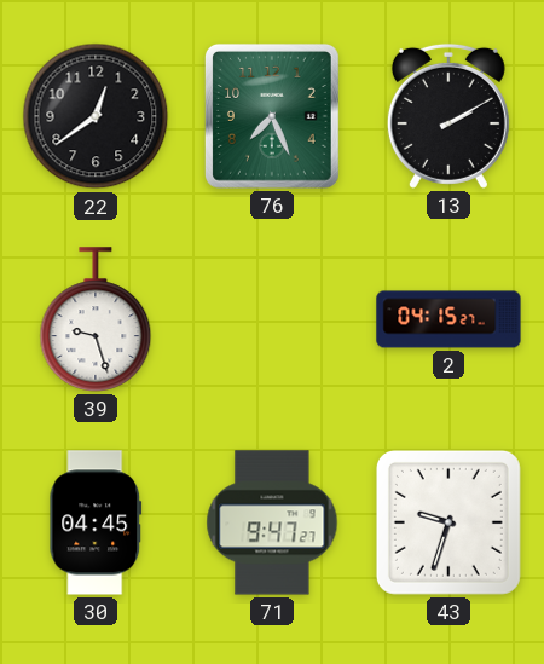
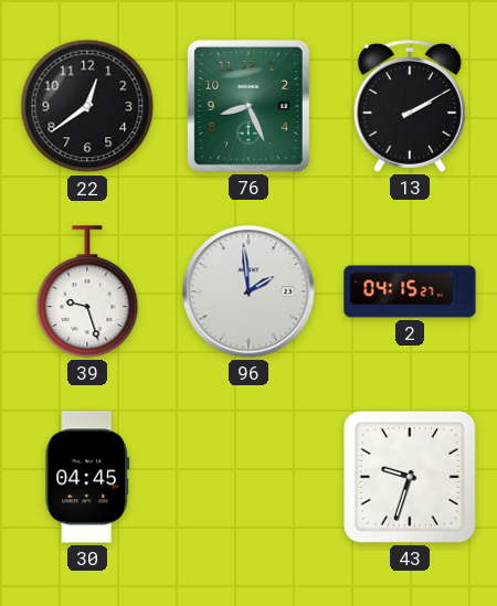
76: 7:26 -> 8:26
96: none -> 1:59
71: 9:47 -> none
